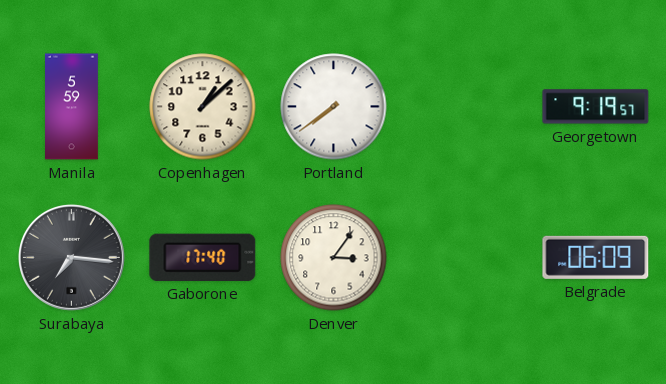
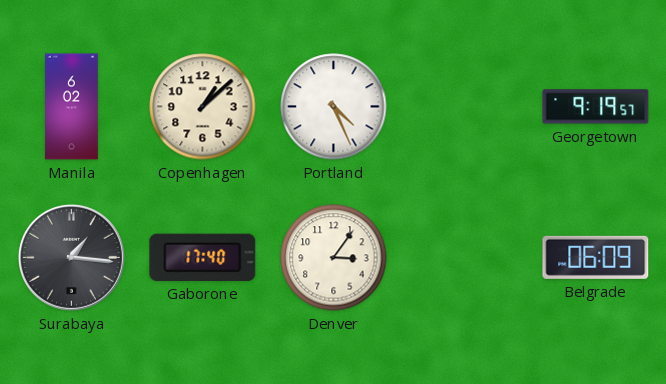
Manila: 5:59 -> 6:02
Portland: 7:39 -> 4:26
Surabaya: 7:16 -> 1:16
